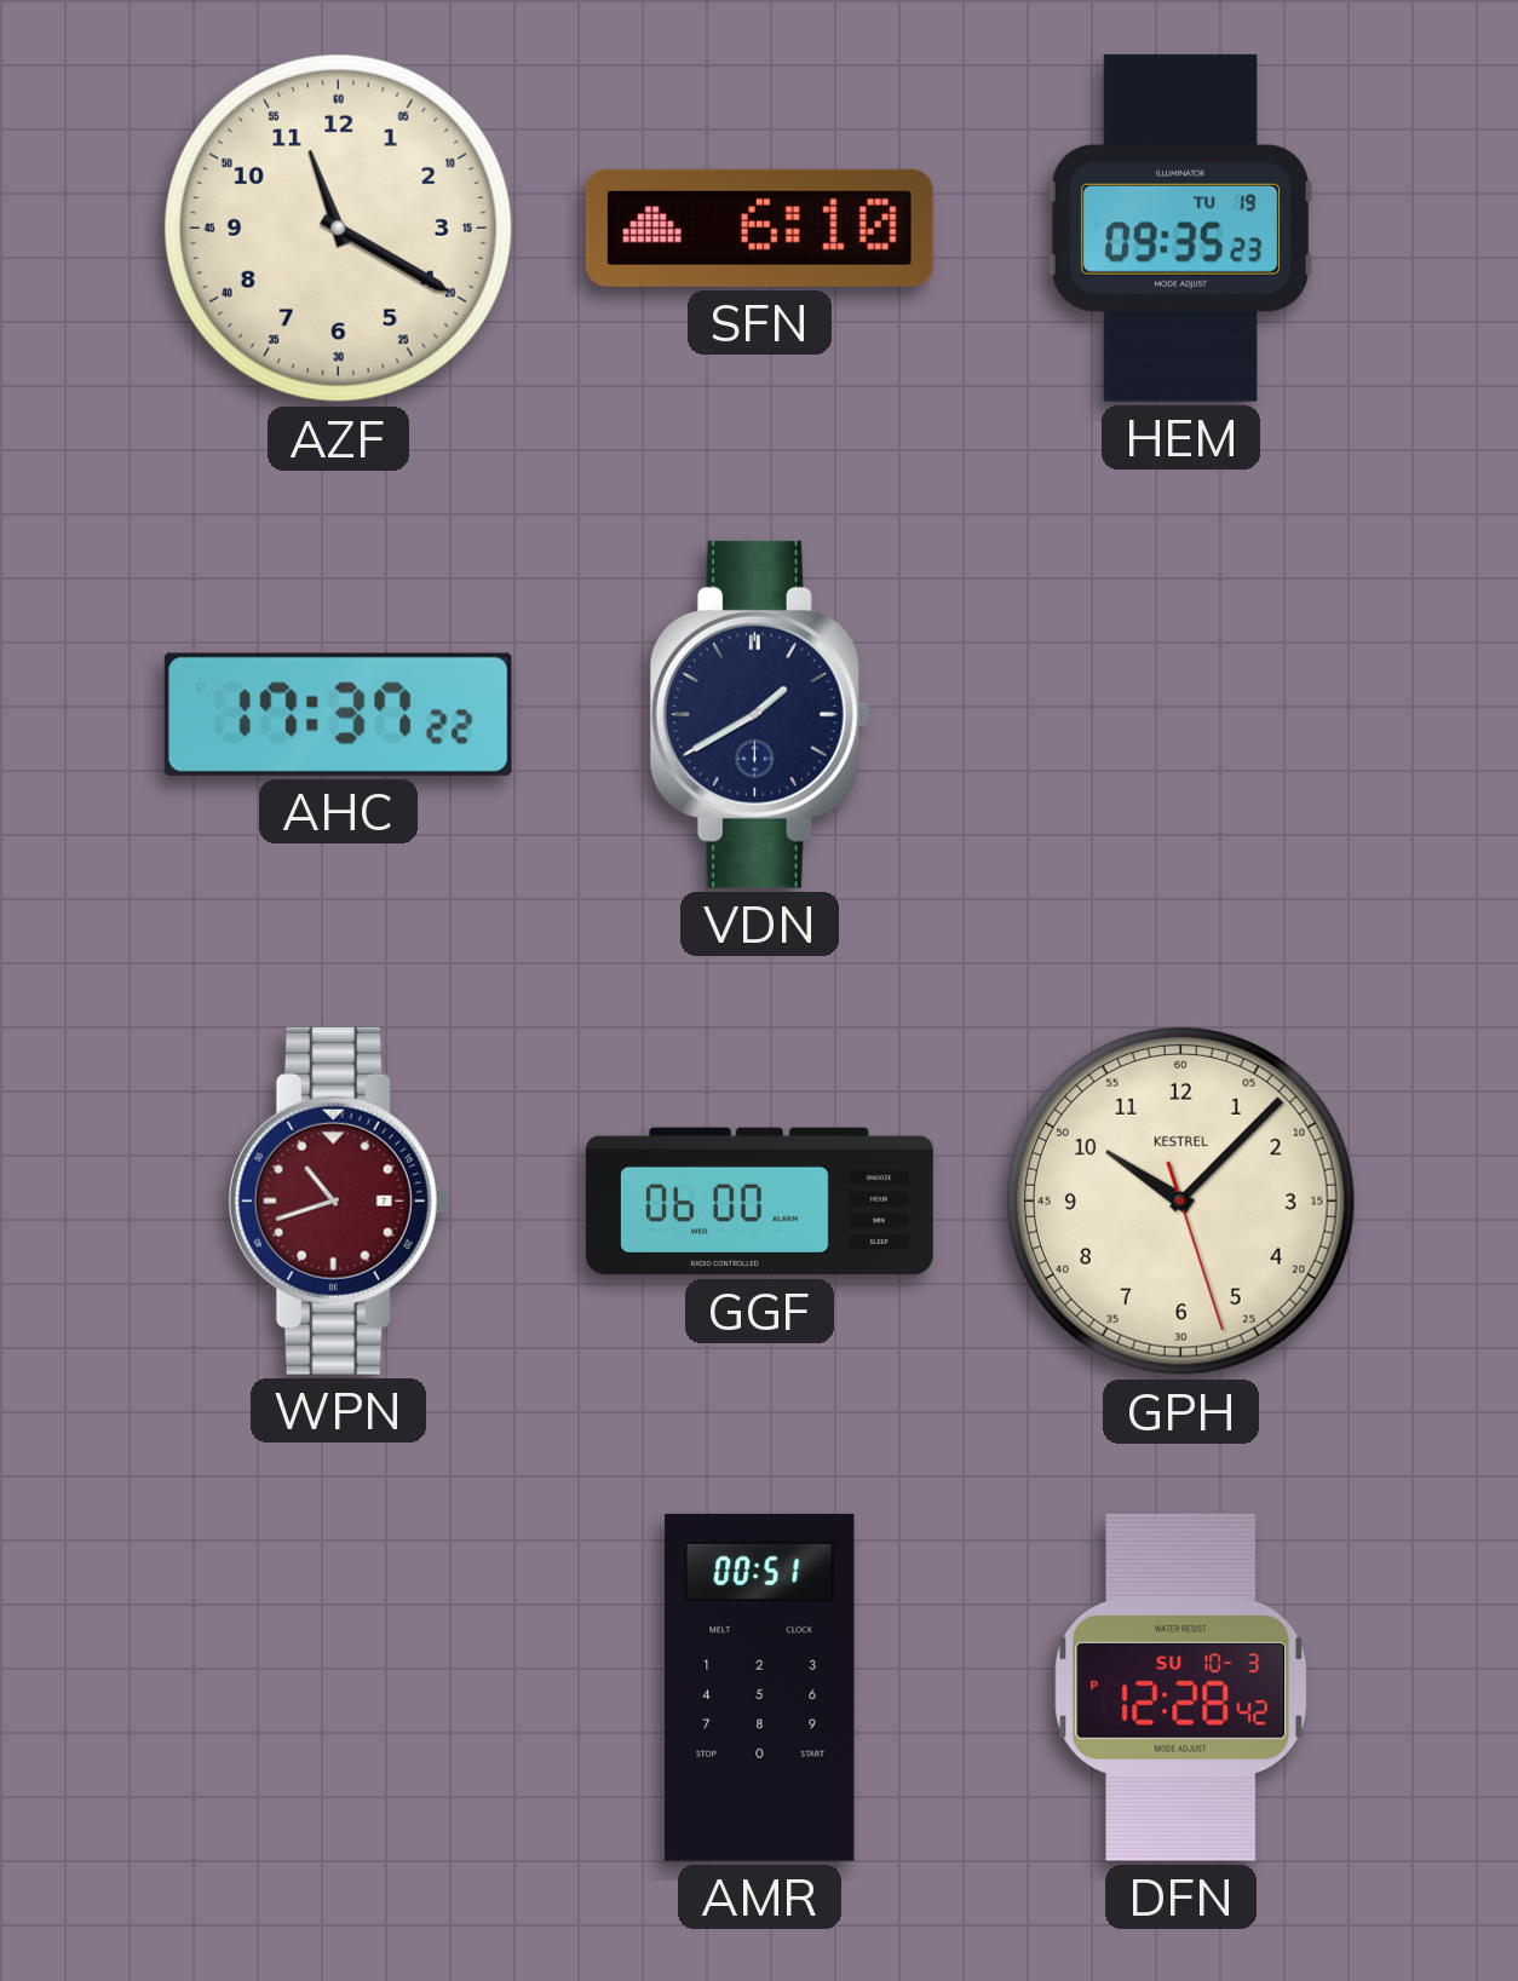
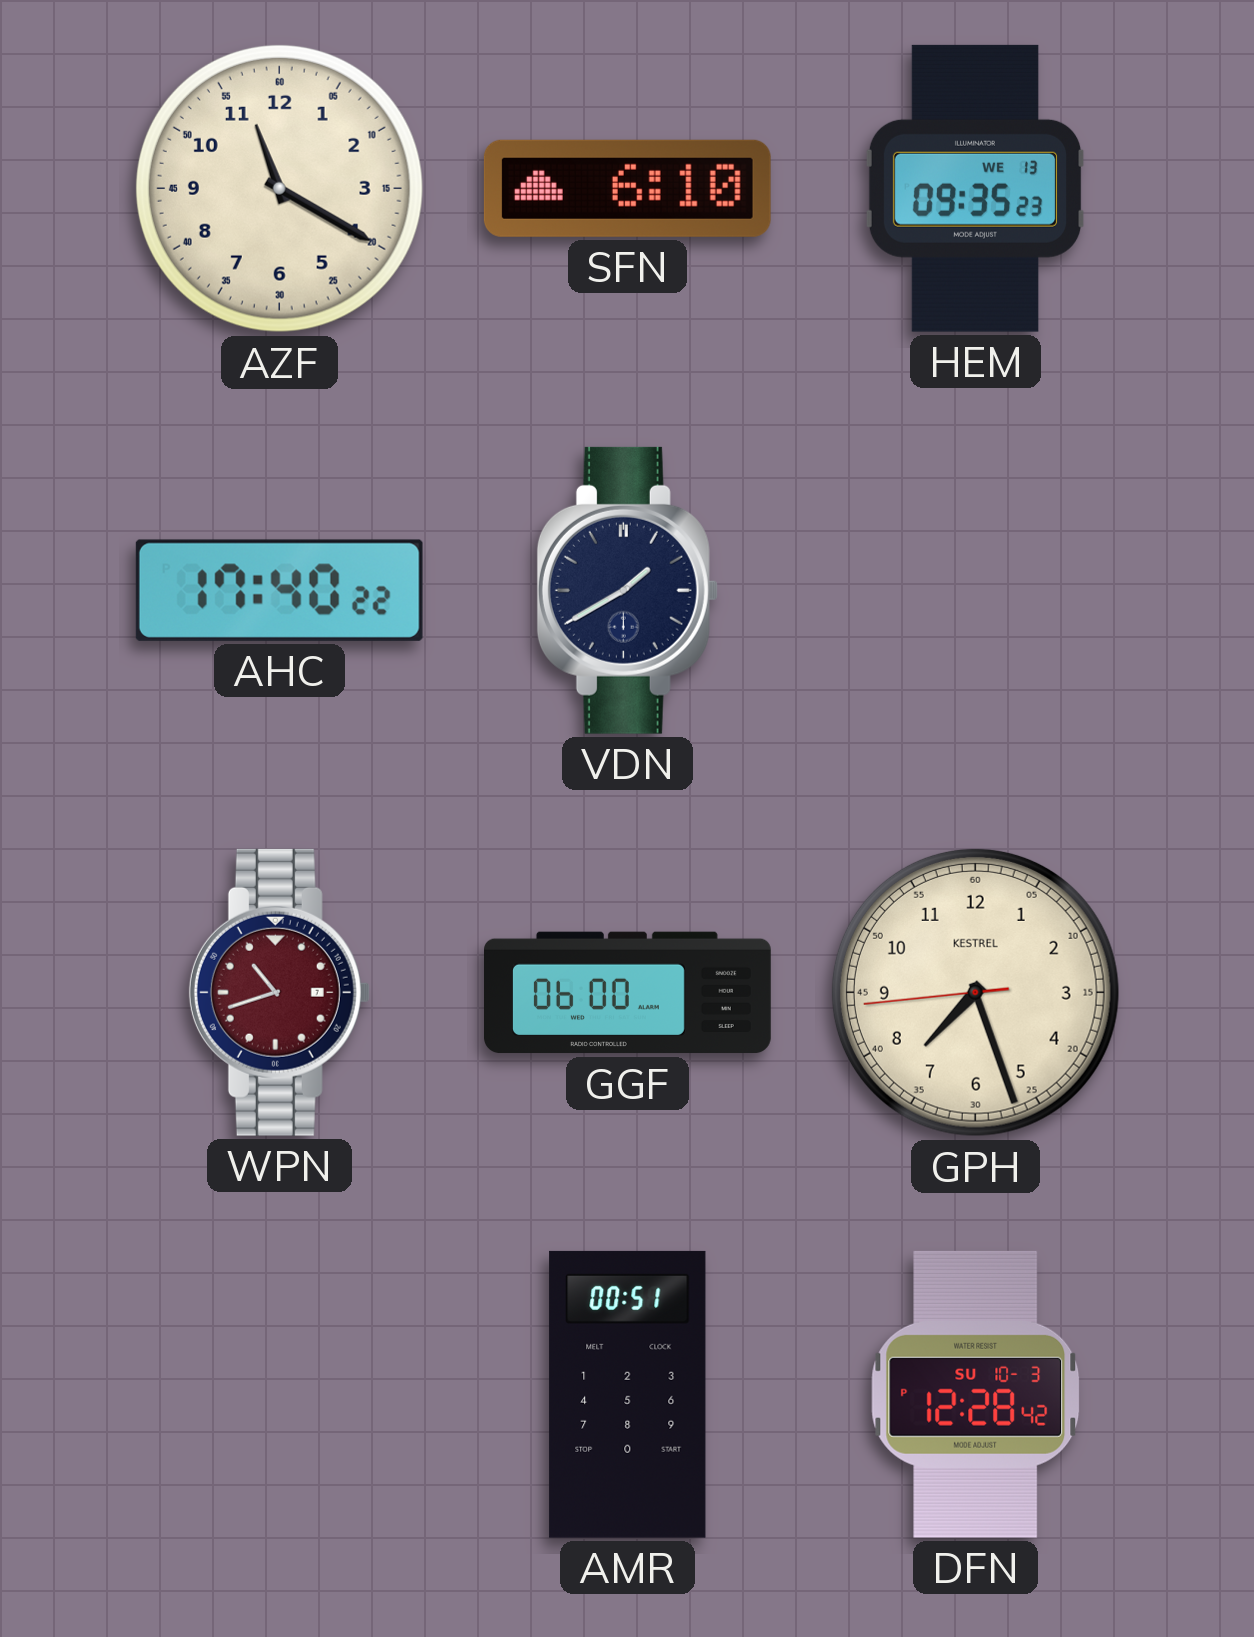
HEM date: TU 19 -> WE 13
AHC: 17:37 -> 17:40
GPH: 10:07 -> 7:26
